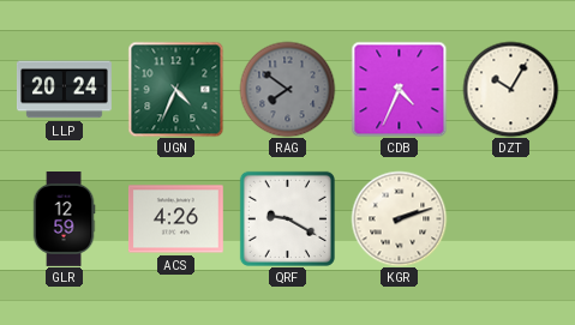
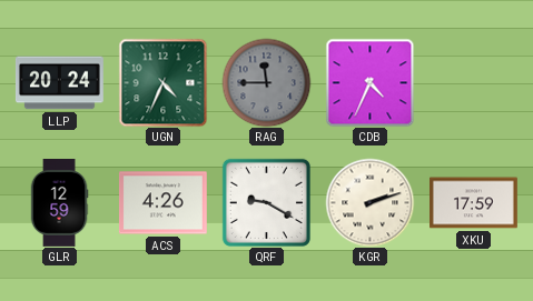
RAG: 7:51 -> 11:45
DZT: 10:05 -> none
XKU: none -> 17:59
